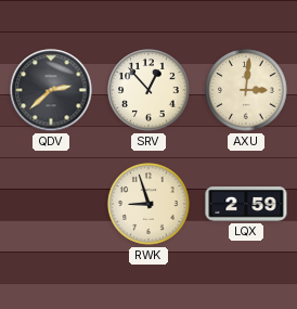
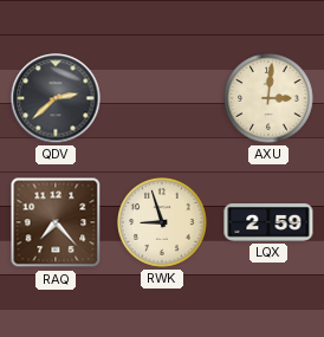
SRV: 12:53 -> none
RAQ: none -> 7:23
